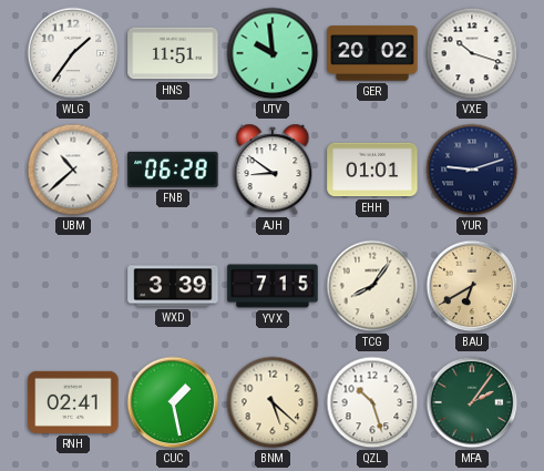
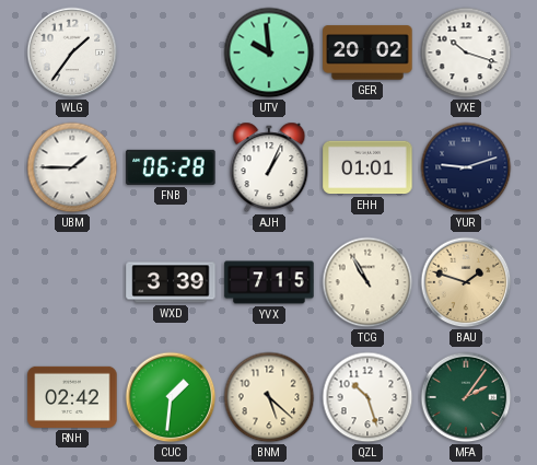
HNS: 11:51 -> none
UBM: 10:38 -> 1:45
AJH: 8:51 -> 1:04
TCG: 8:06 -> 10:55
BAU: 6:40 -> 1:48
RNH: 02:41 -> 02:42
CUC: 1:28 -> 1:31
